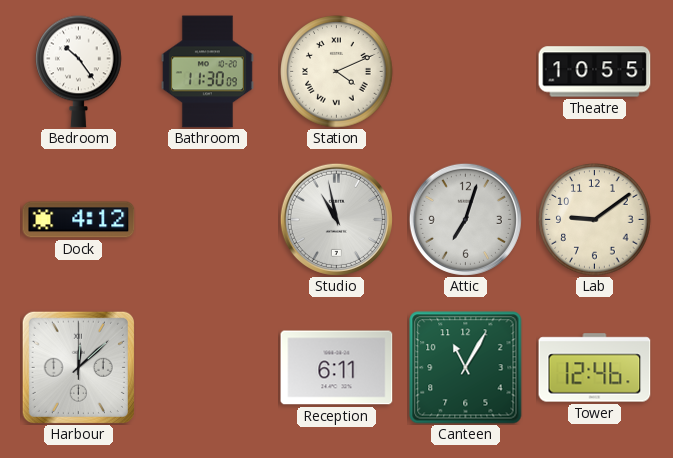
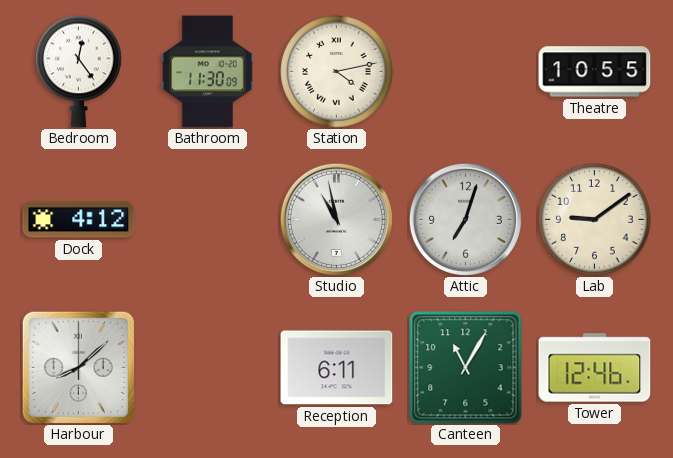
Bedroom: 10:24 -> 12:24
Station: 4:11 -> 4:13
Harbour: 12:08 -> 8:08
